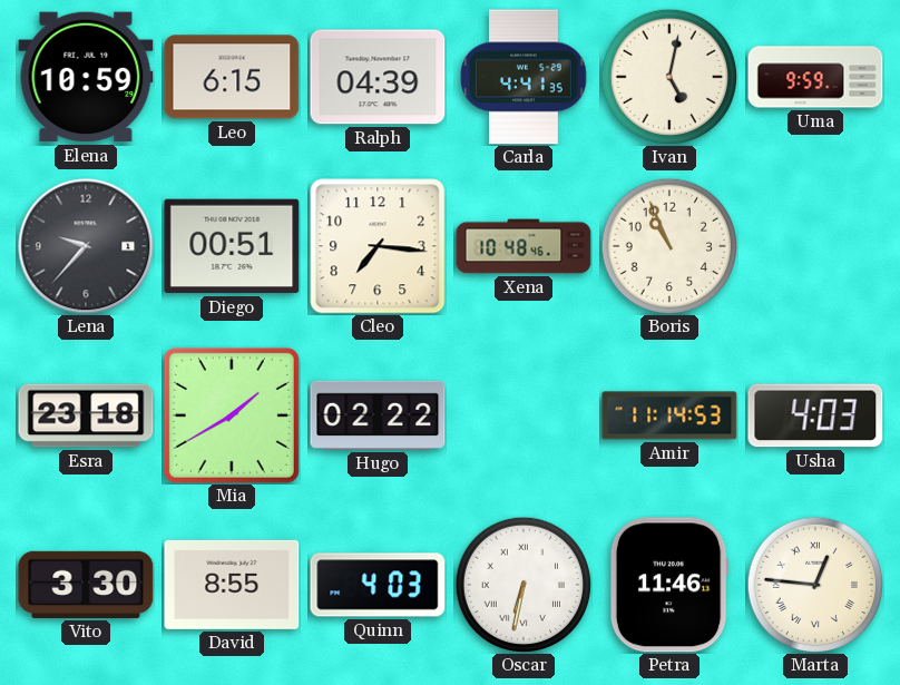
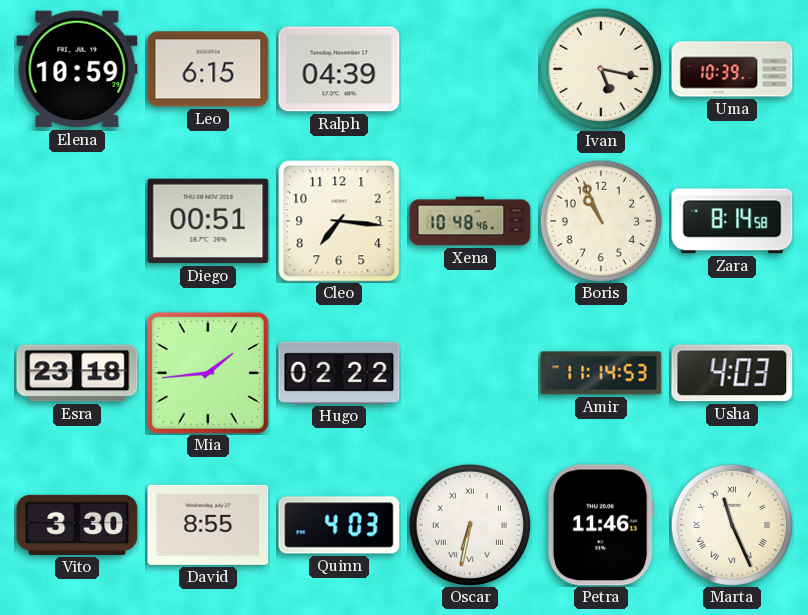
Carla: 4:41 -> none
Ivan: 5:02 -> 5:17
Uma: 9:59 -> 10:39
Lena: 9:37 -> none
Zara: none -> 8:14
Mia: 1:40 -> 1:44
Marta: 12:46 -> 11:26
